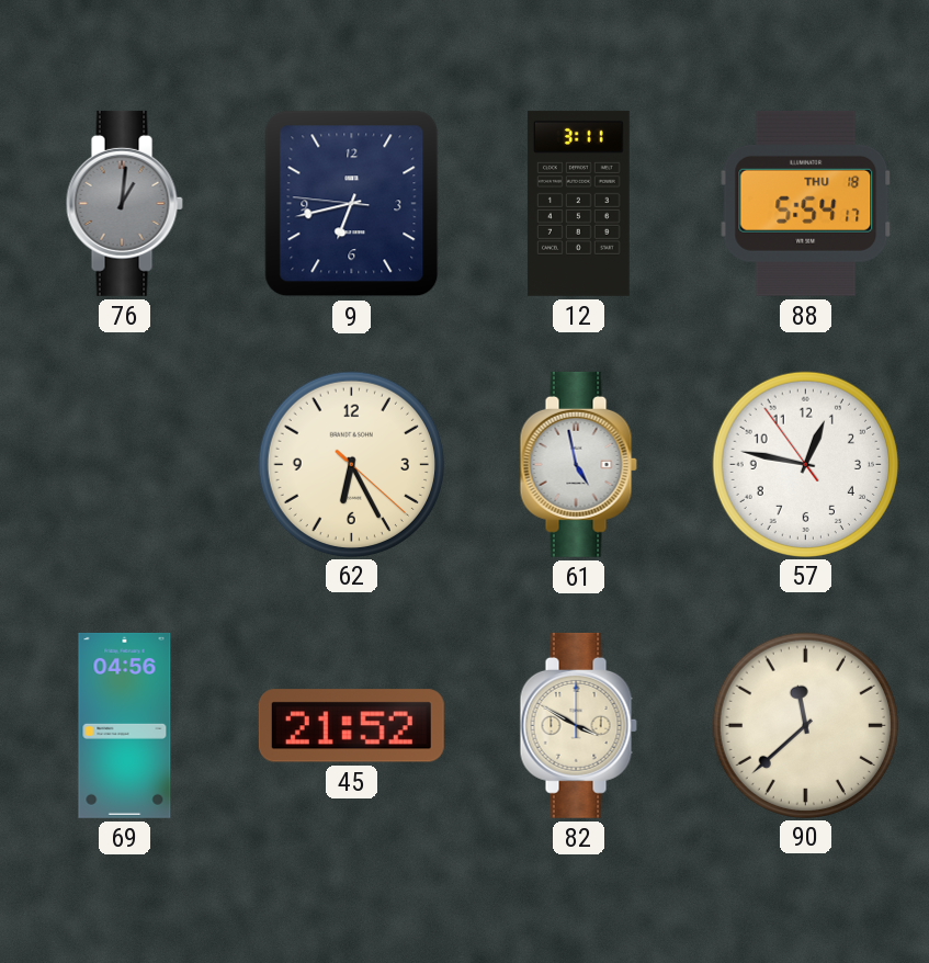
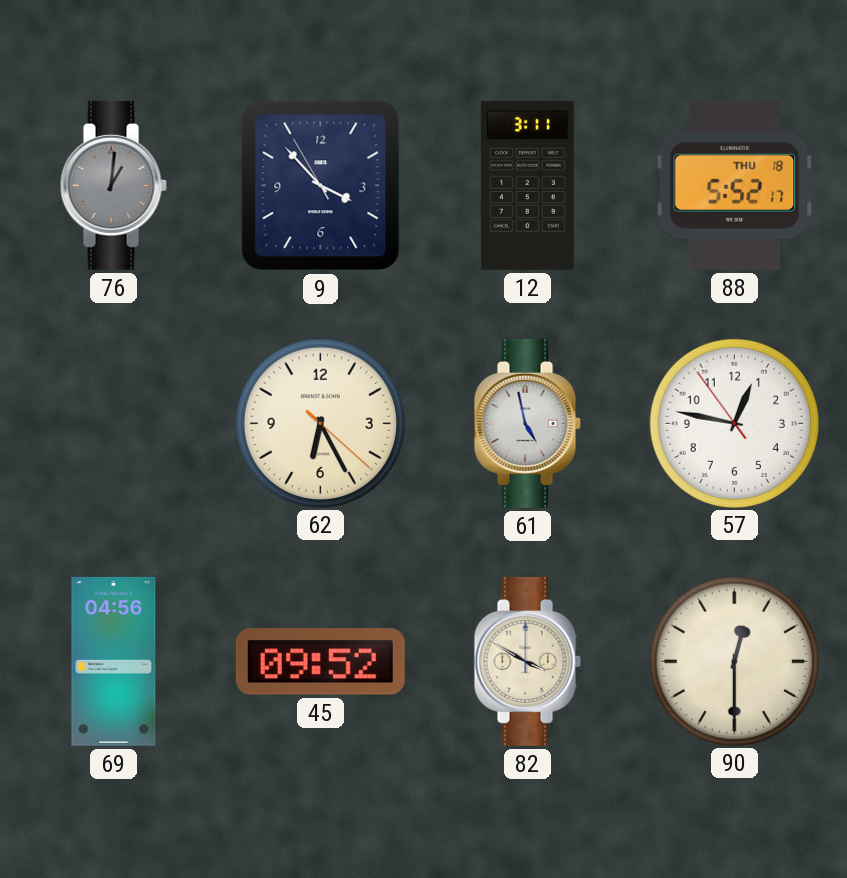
9: 6:42 -> 3:52
88: 5:54 -> 5:52
45: 21:52 -> 09:52
90: 11:38 -> 12:30
